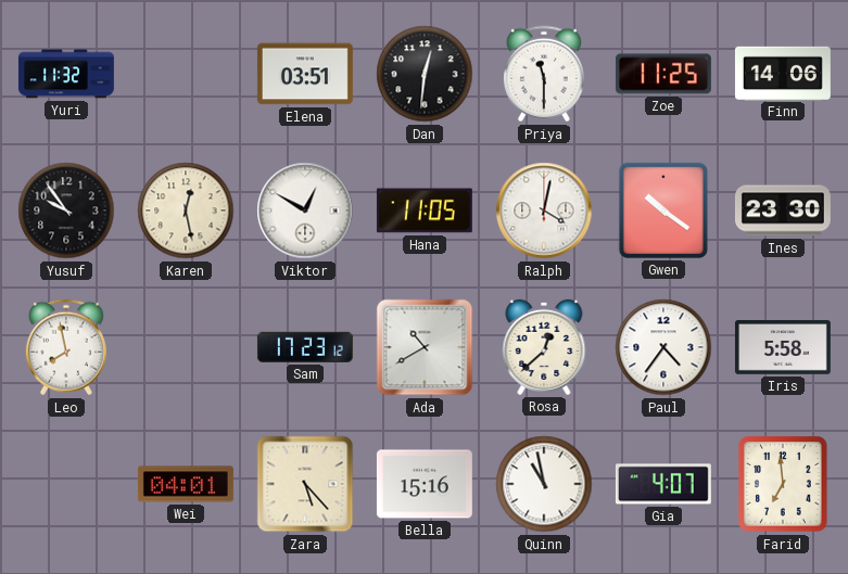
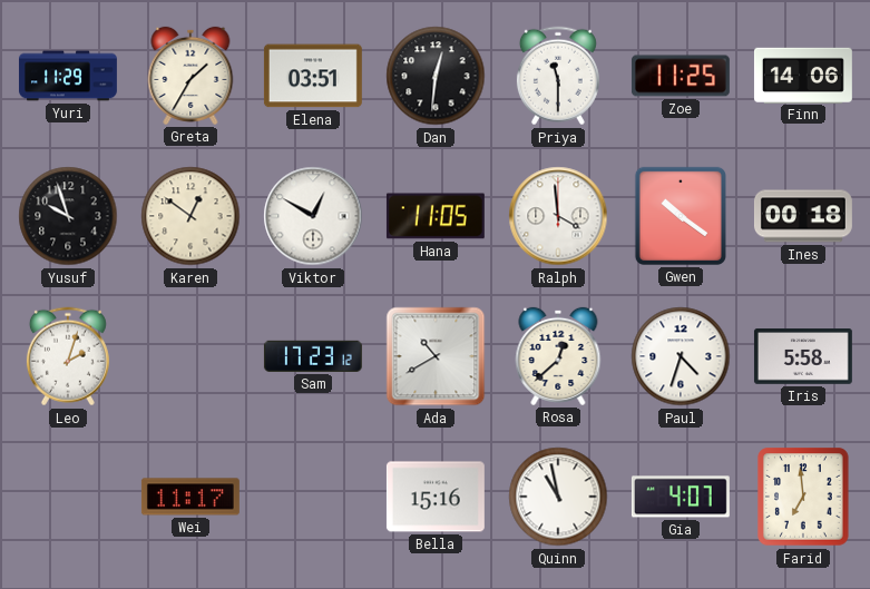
Yuri: 11:32 -> 11:29
Greta: none -> 1:35
Yusuf: 9:54 -> 9:57
Karen: 12:28 -> 12:51
Ralph: 4:02 -> 3:59
Ines: 23:30 -> 00:18
Leo: 7:58 -> 2:03
Paul: 4:36 -> 4:33
Wei: 04:01 -> 11:17
Zara: 5:23 -> none
